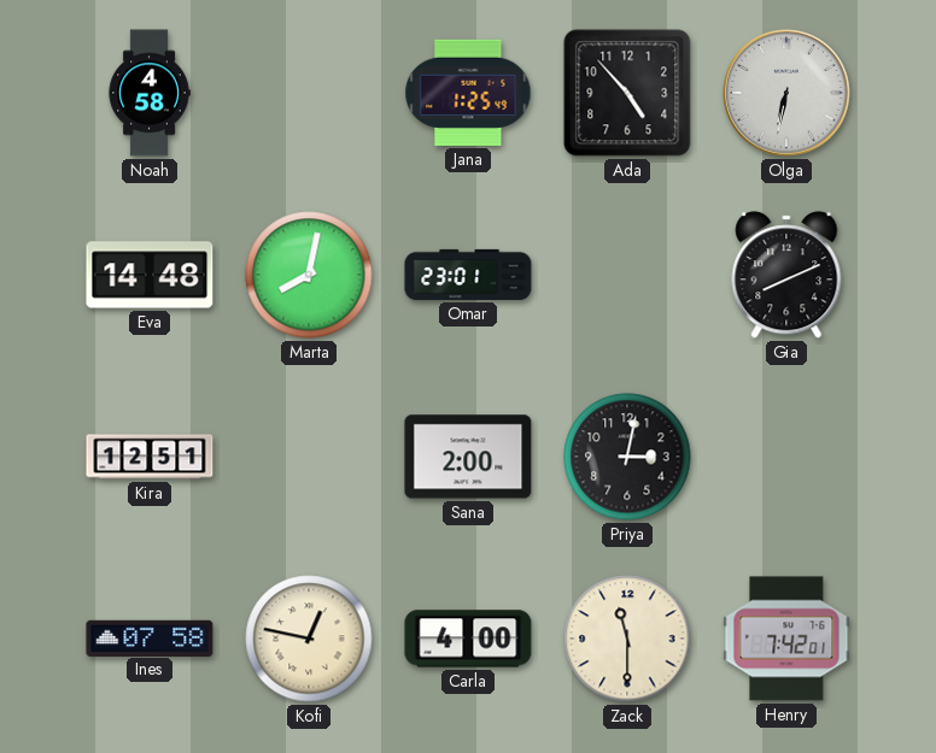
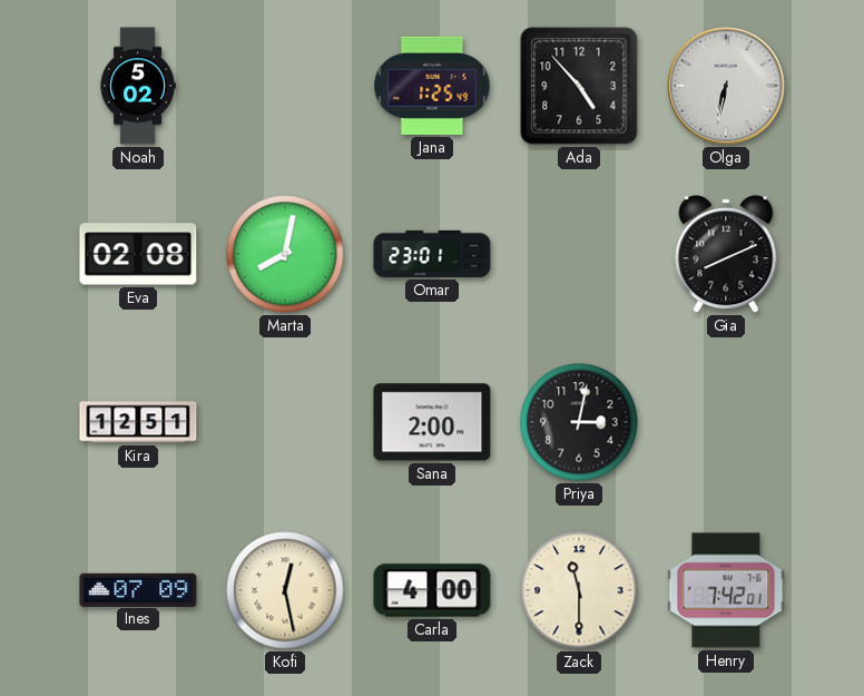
Noah: 4:58 -> 5:02
Eva: 14:48 -> 02:08
Ines: 07:58 -> 07:09
Kofi: 12:47 -> 12:28
